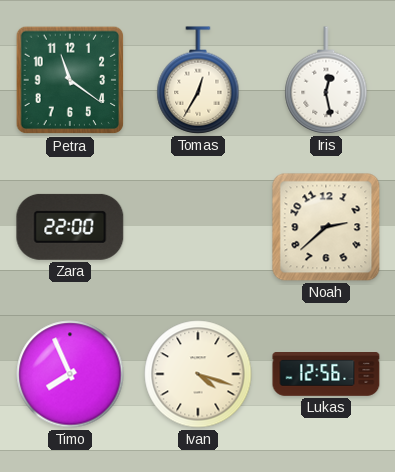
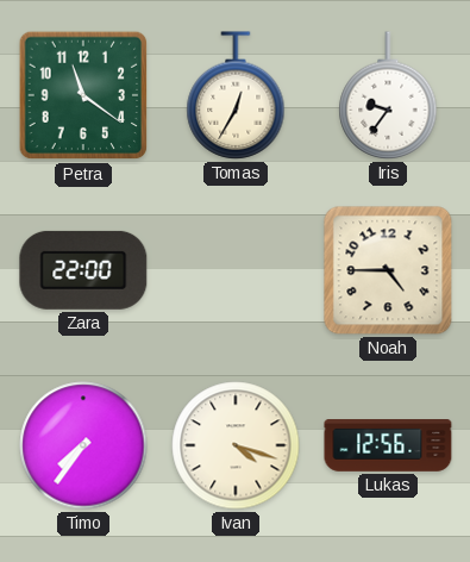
Iris: 12:28 -> 9:36
Noah: 2:38 -> 4:45
Timo: 7:56 -> 7:36
